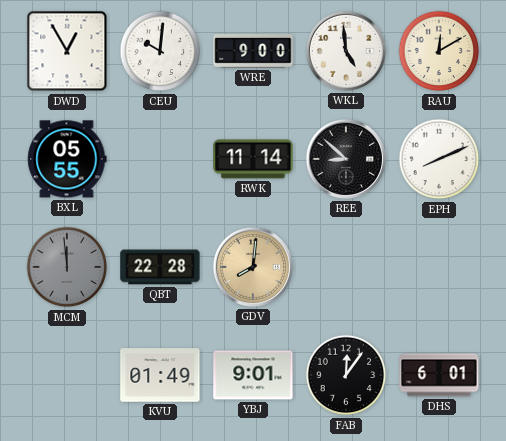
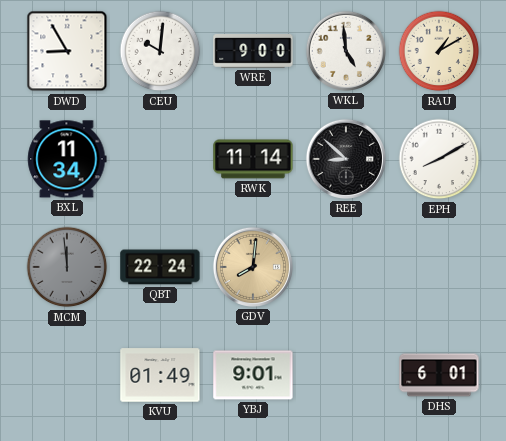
DWD: 12:55 -> 8:55
RAU: 12:10 -> 1:10
BXL: 05:55 -> 11:34
EPH: 8:11 -> 8:10
QBT: 22:28 -> 22:24
FAB: 12:06 -> none
